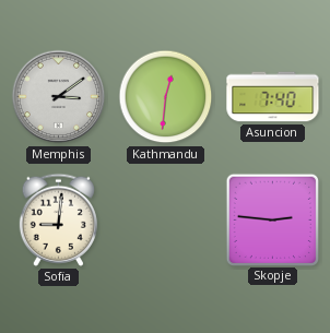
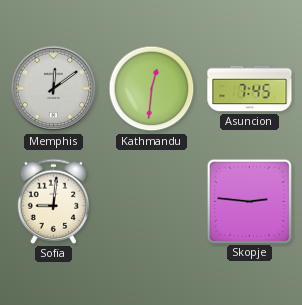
Memphis: 3:09 -> 12:09
Asuncion: 7:40 -> 7:45
